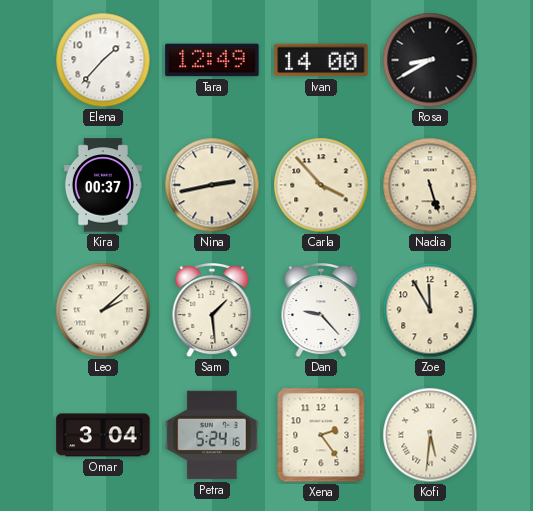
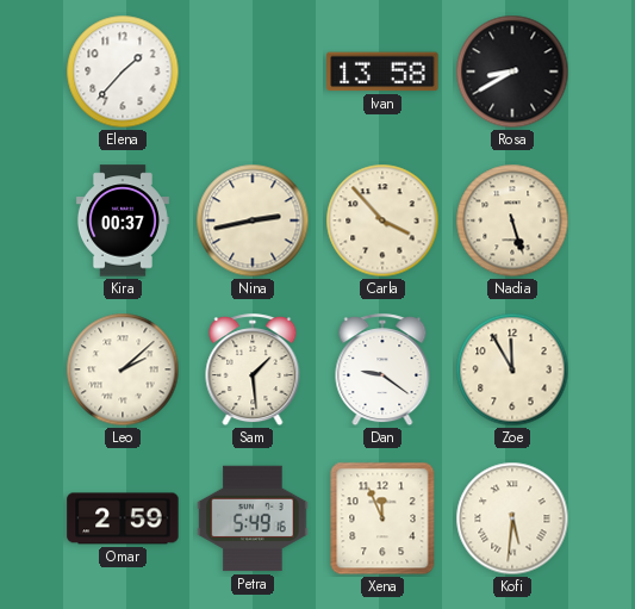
Tara: 12:49 -> none
Ivan: 14:00 -> 13:58
Dan: 9:23 -> 9:21
Omar: 3:04 -> 2:59
Petra: 5:24 -> 5:49
Xena: 2:24 -> 11:56
